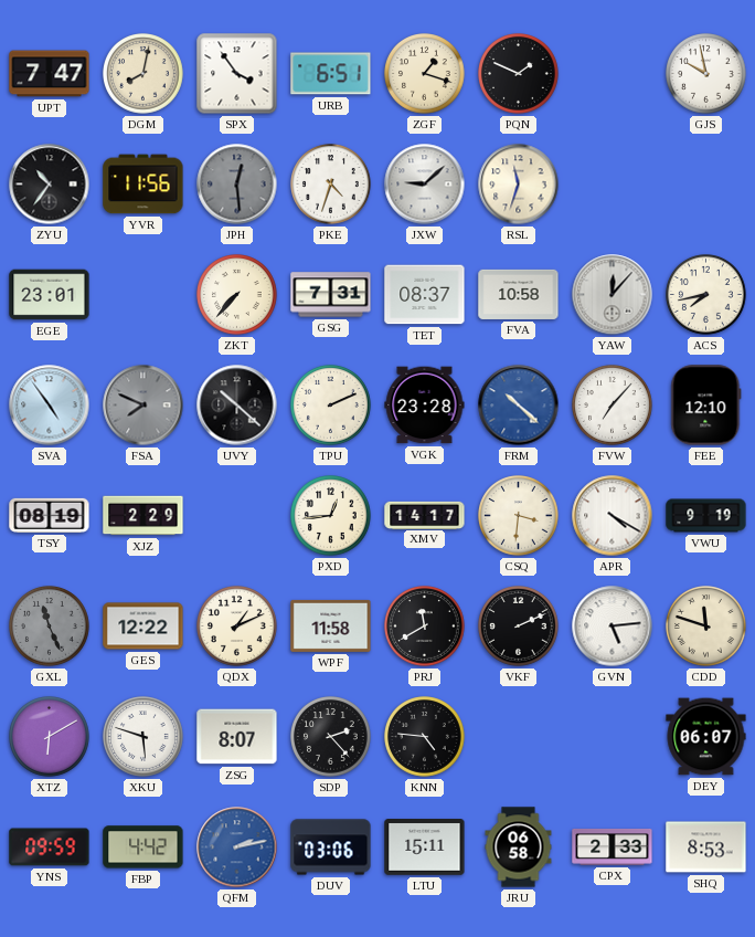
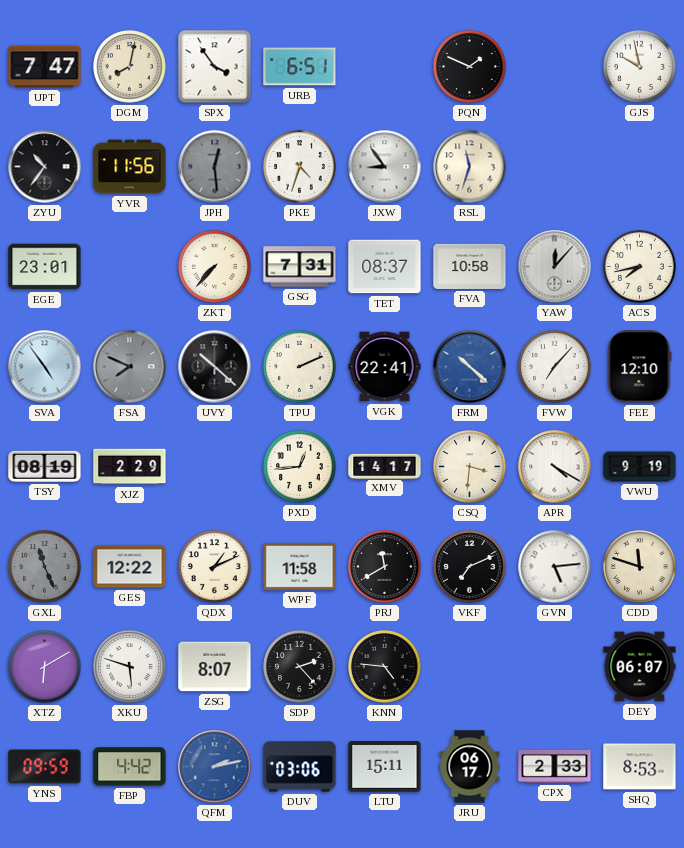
ZGF: 1:18 -> none
JXW: 9:08 -> 8:54
VGK: 23:28 -> 22:41
VKF: 2:11 -> 7:11
JRU: 06:58 -> 06:17
